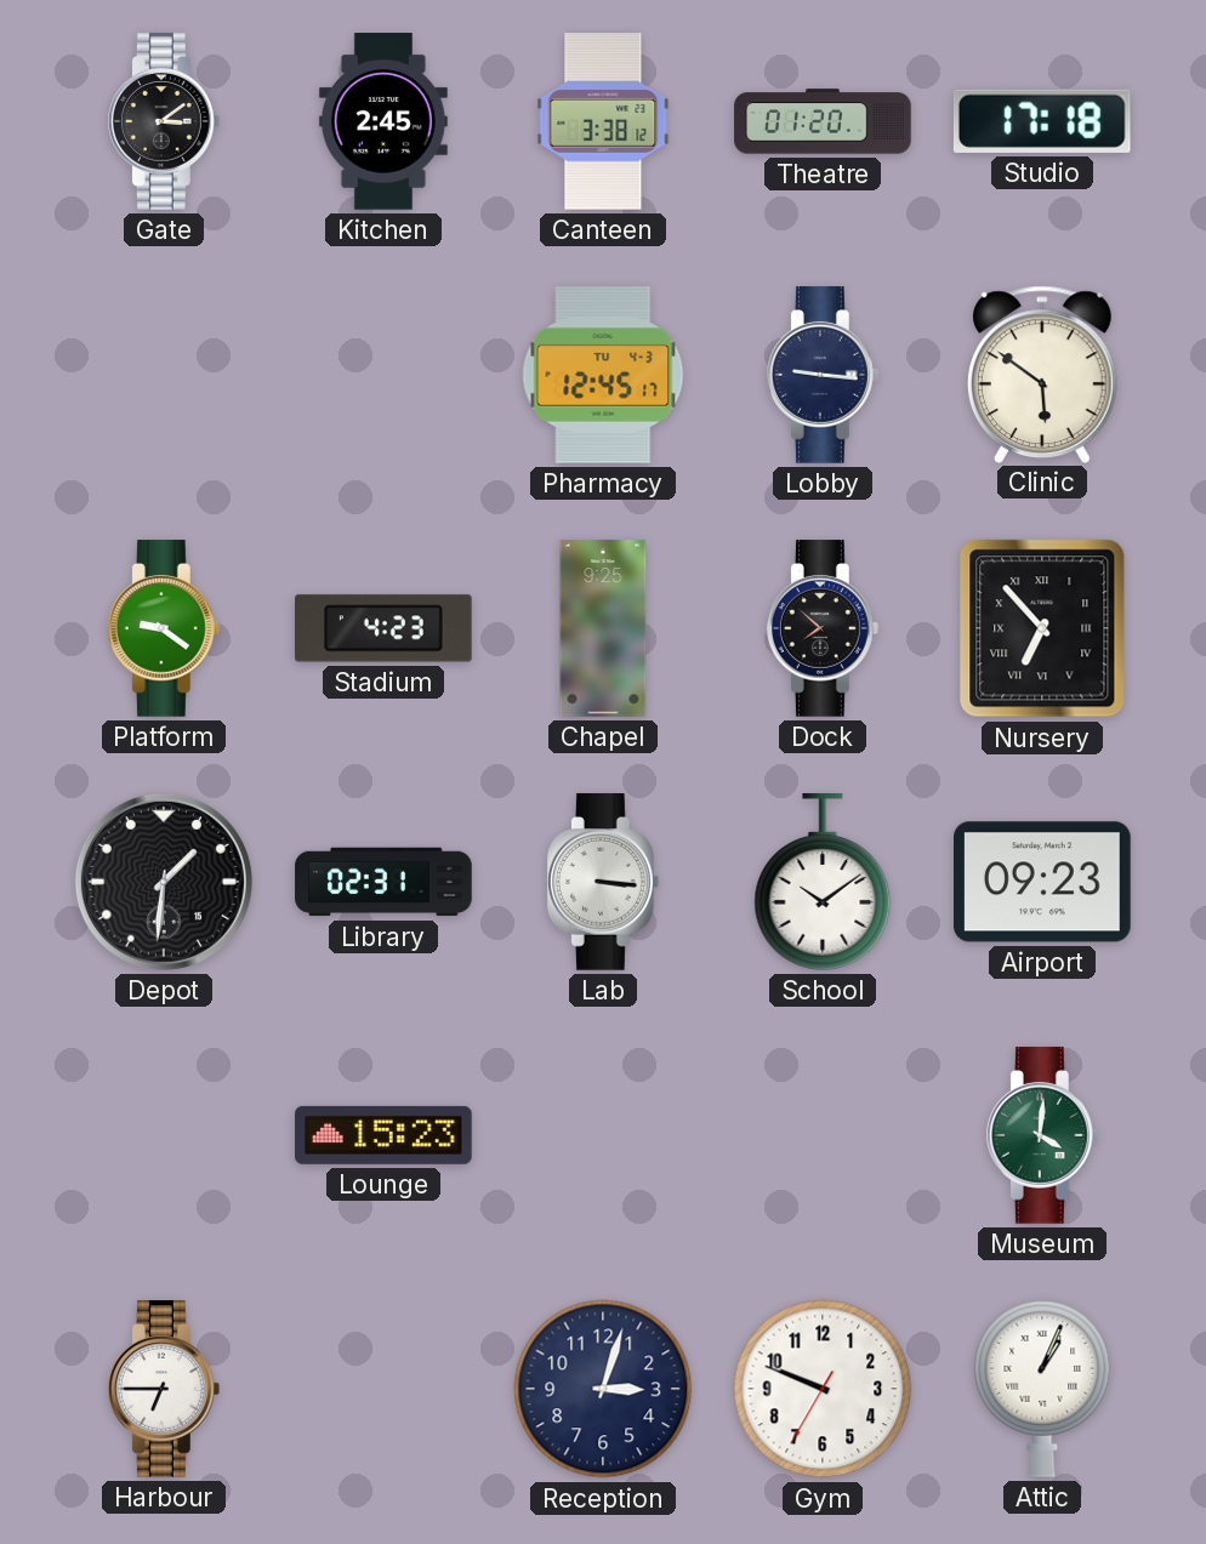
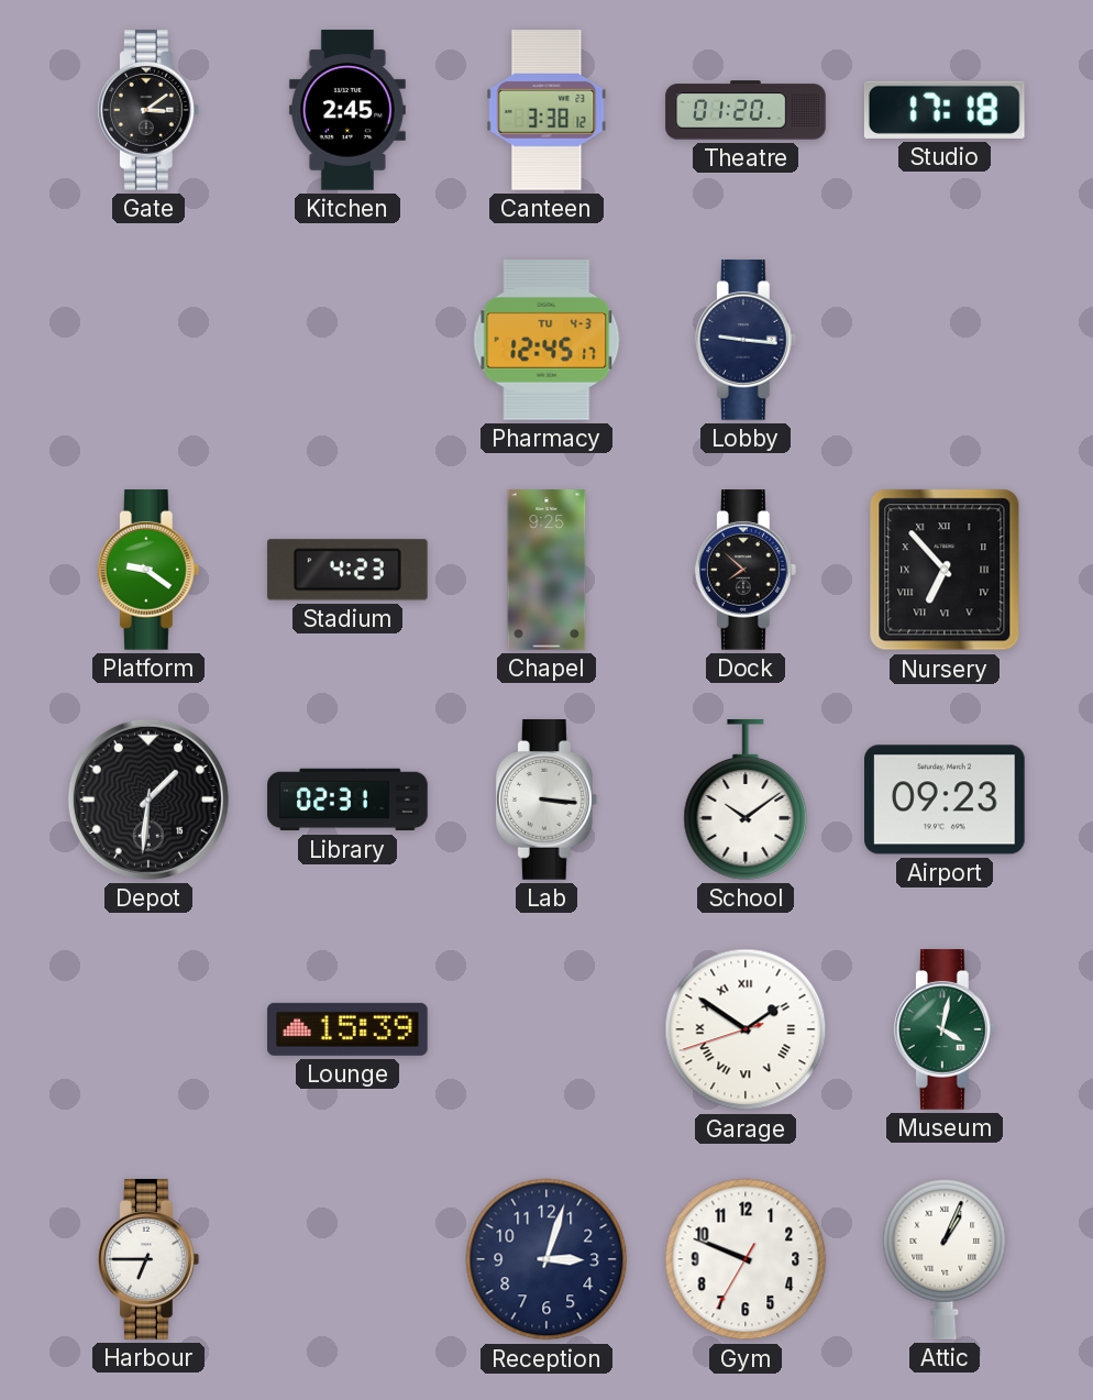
Clinic: 5:51 -> none
Lounge: 15:23 -> 15:39
Garage: none -> 1:50
Museum: 4:01 -> 4:02
